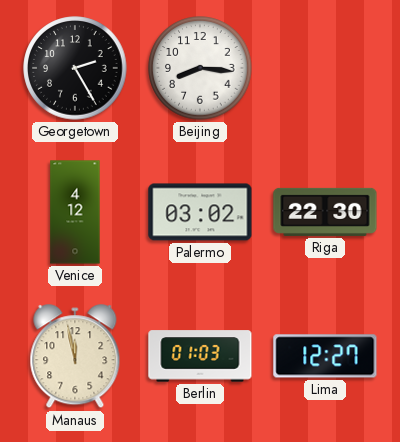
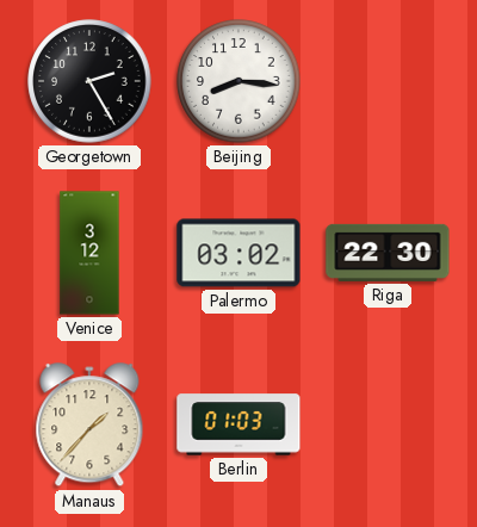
Venice: 4:12 -> 3:12
Manaus: 11:58 -> 1:37
Lima: 12:27 -> none
